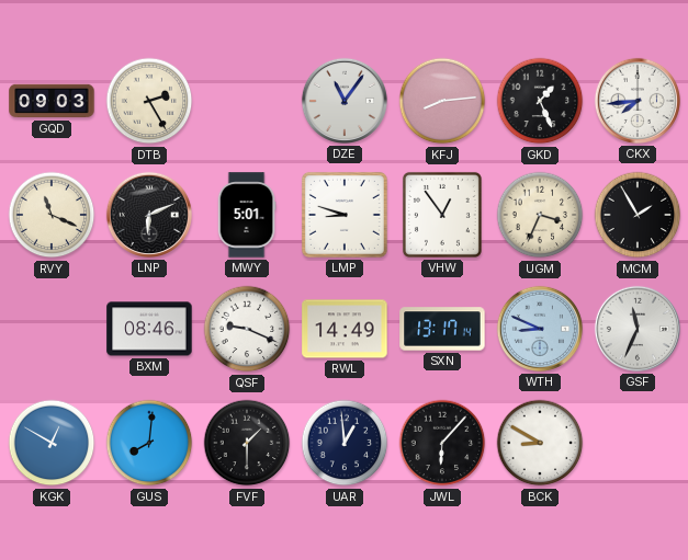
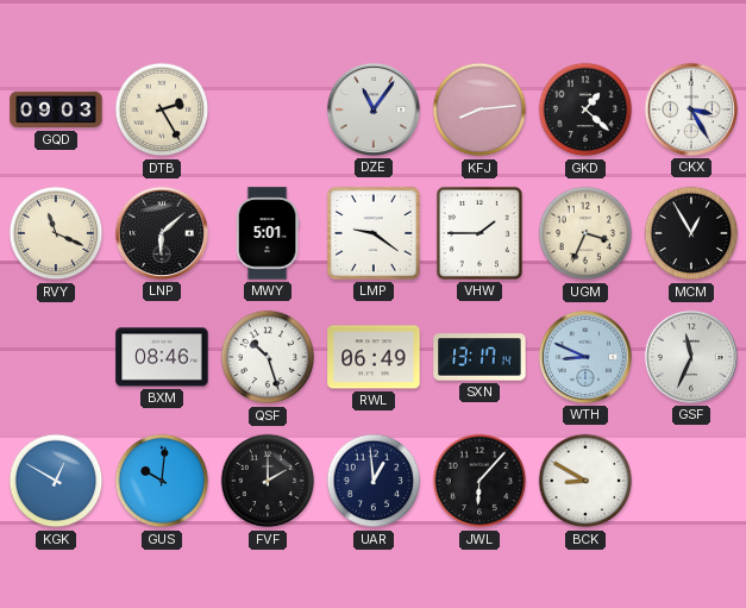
GKD: 1:26 -> 1:22
CKX: 7:44 -> 3:25
LNP: 6:11 -> 6:08
LMP: 8:48 -> 9:21
VHW: 12:54 -> 1:45
MCM: 1:55 -> 12:55
QSF: 9:19 -> 10:27
RWL: 14:49 -> 06:49
GUS: 8:01 -> 10:01
FVF: 1:30 -> 2:00
